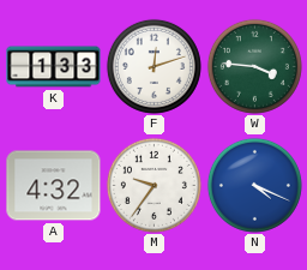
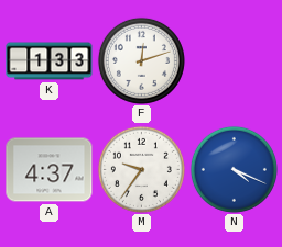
W: 3:46 -> none
A: 4:32 -> 4:37
